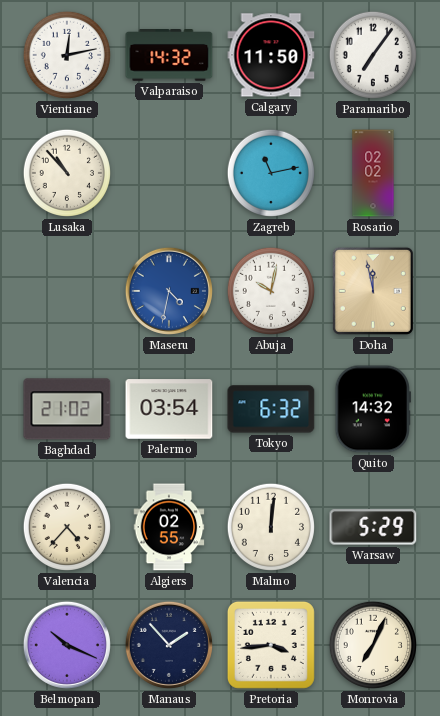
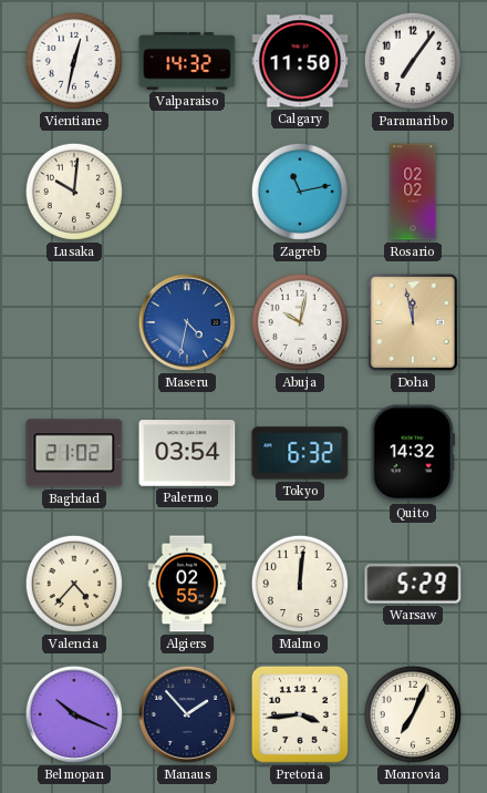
Vientiane: 12:13 -> 12:32
Lusaka: 10:53 -> 10:01
